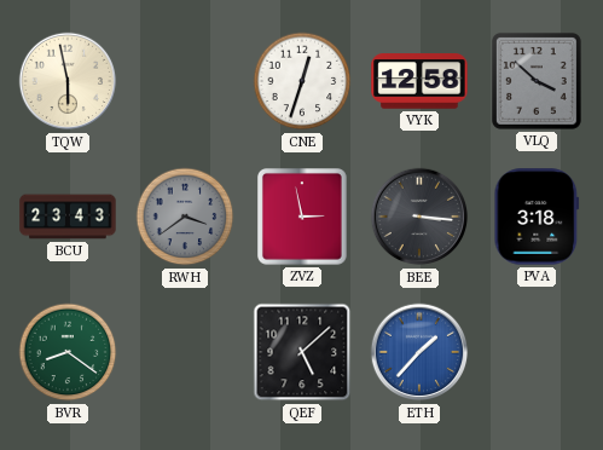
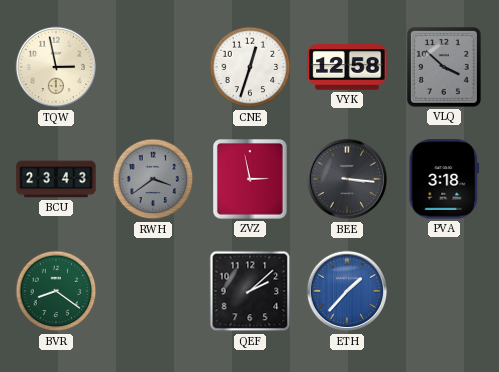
TQW: 5:58 -> 2:58
QEF: 5:08 -> 2:08
